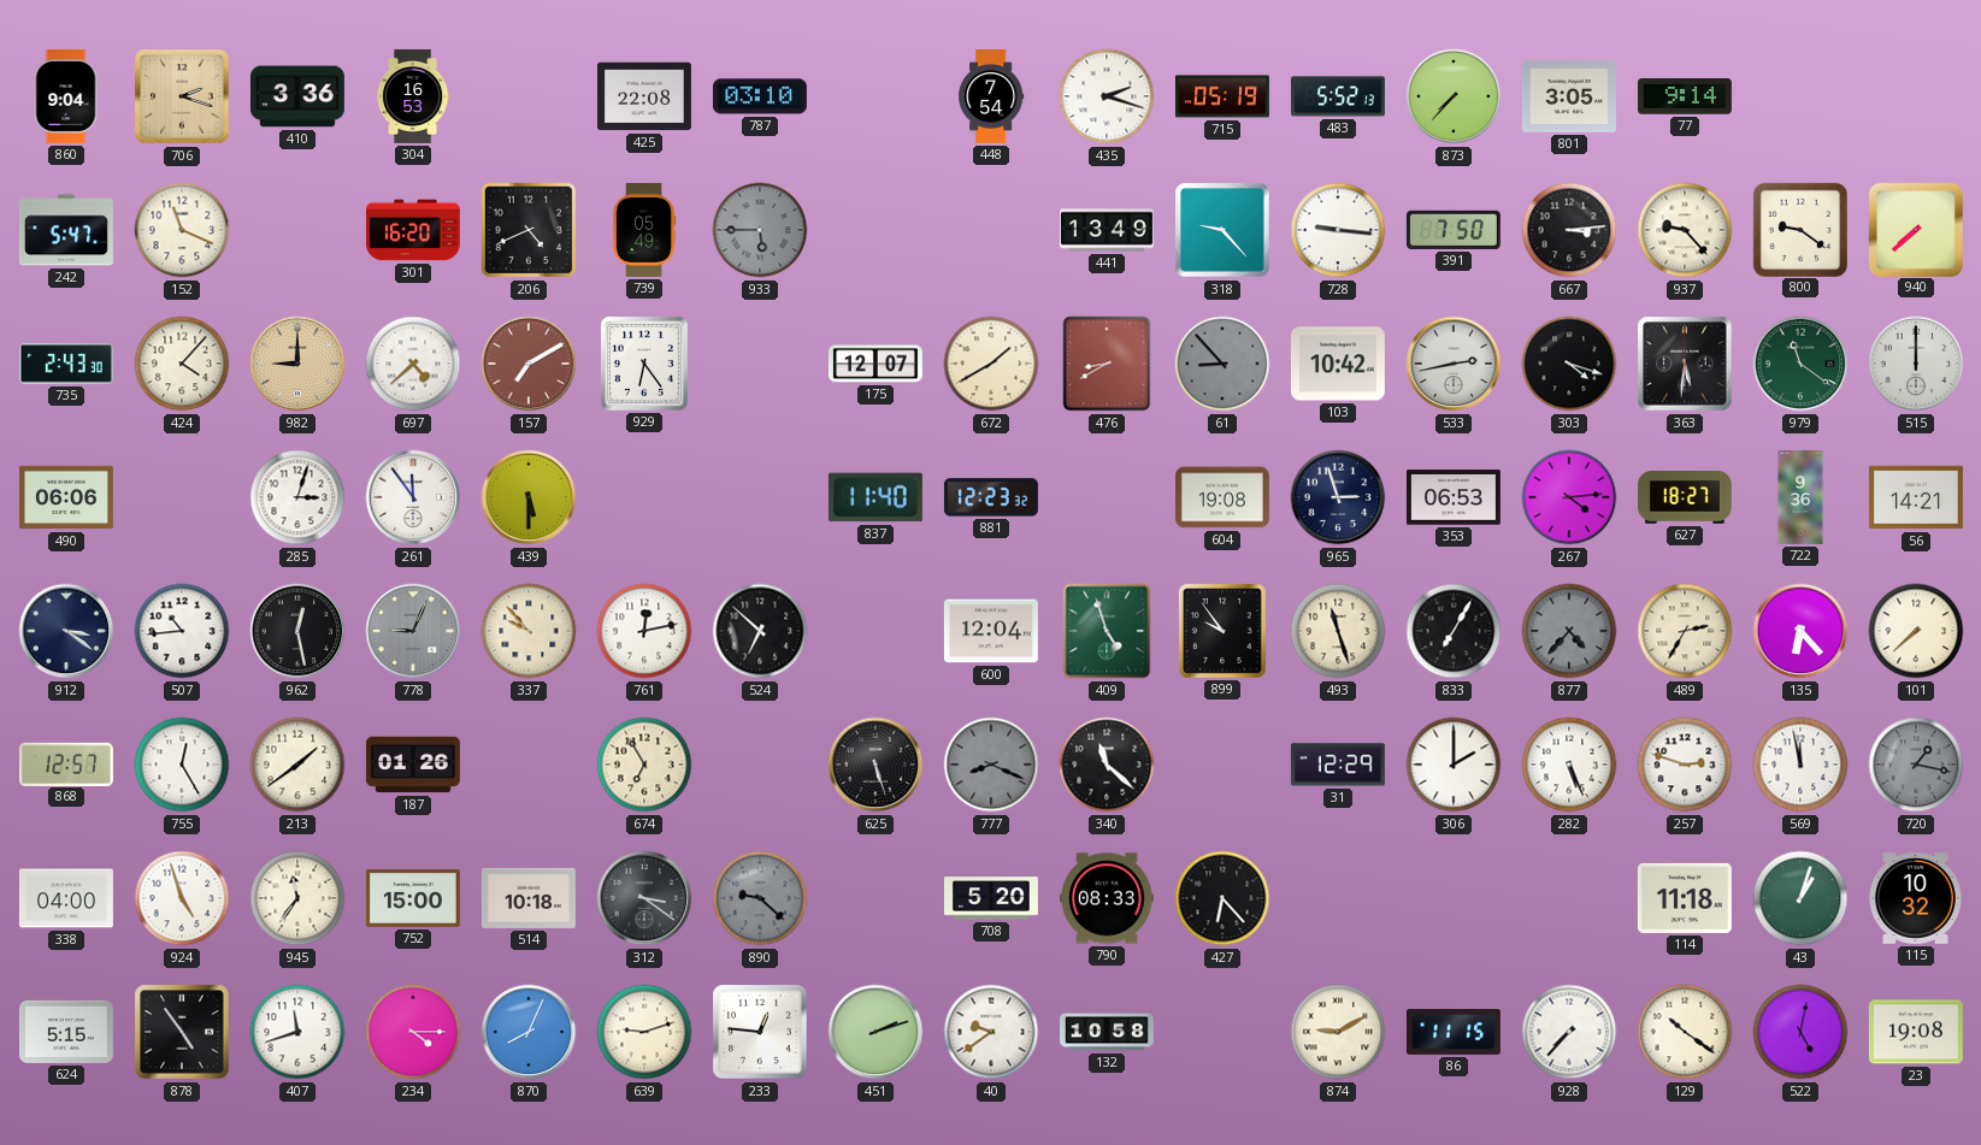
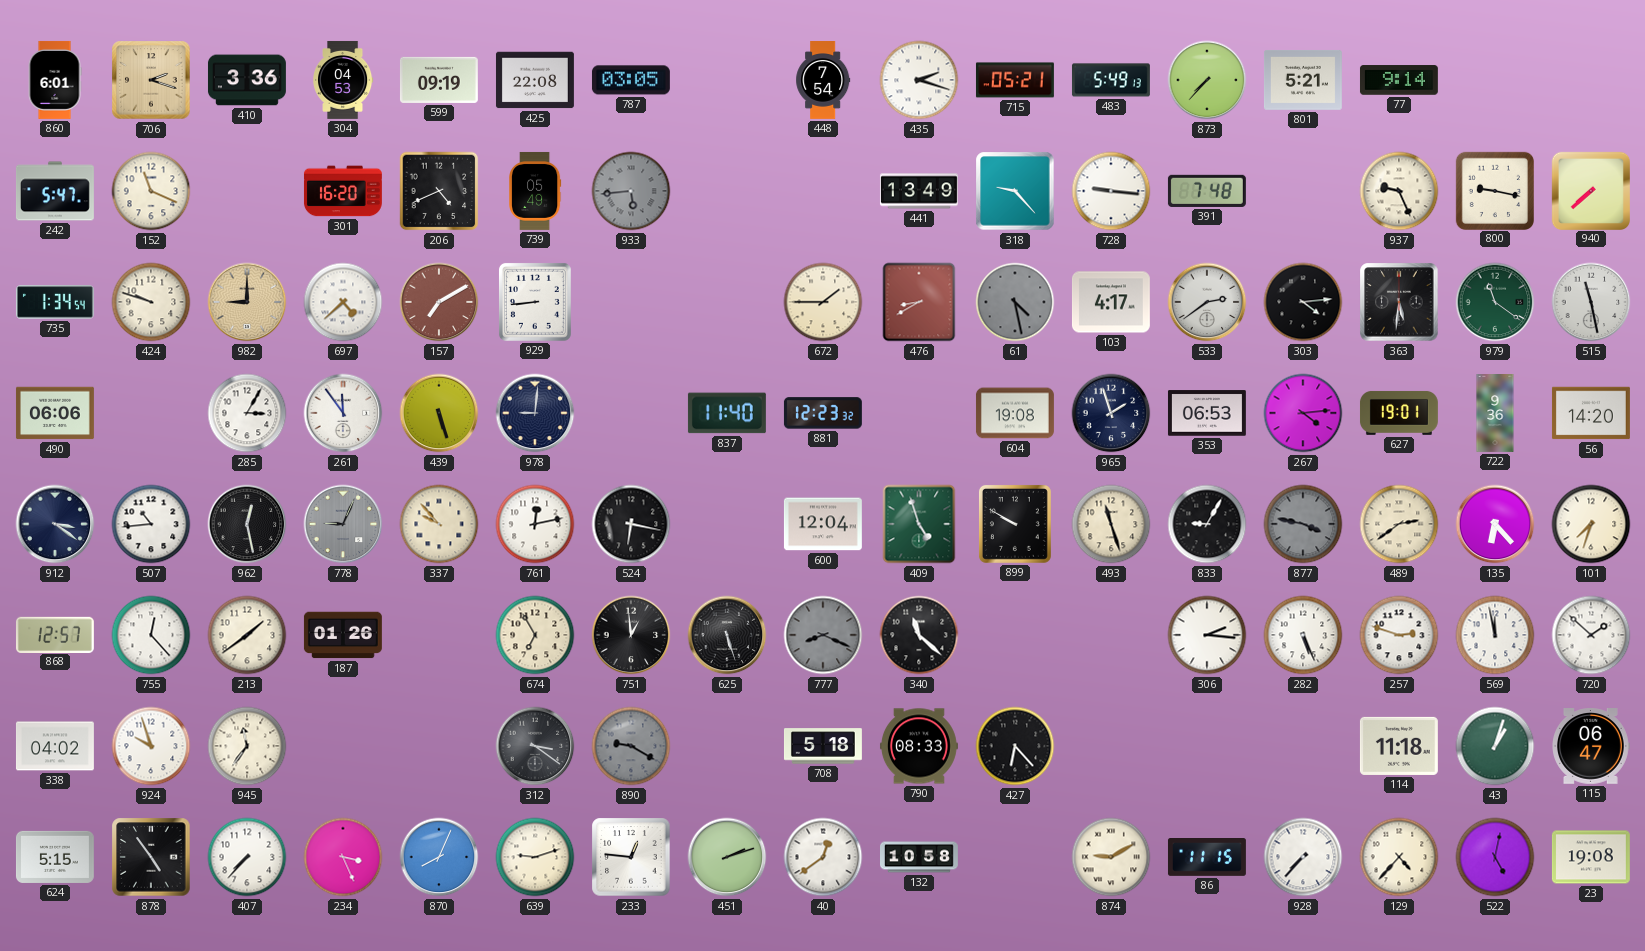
860: 9:04 -> 6:01
304: 16:53 -> 04:53
599: none -> 09:19
787: 03:10 -> 03:05
715: 05:19 -> 05:21
483: 5:52 -> 5:49
801: 3:05 -> 5:21
933: 5:45 -> 5:44
391: 7:50 -> 7:48
667: 3:14 -> none
937: 9:23 -> 9:26
800: 9:21 -> 9:17
735: 2:43 -> 1:34
424: 4:07 -> 9:48
929: 6:24 -> 8:44
175: 12:07 -> none
672: 1:40 -> 1:45
61: 8:53 -> 4:28
103: 10:42 -> 4:17
533: 2:43 -> 2:39
303: 4:18 -> 4:14
515: 12:00 -> 11:28
285: 3:03 -> 3:05
439: 5:30 -> 5:27
978: none -> 9:01
965: 2:57 -> 1:57
627: 18:27 -> 19:01
56: 14:21 -> 14:20
524: 6:52 -> 6:17
899: 9:54 -> 9:50
833: 7:05 -> 9:05
877: 4:37 -> 3:47
489: 2:35 -> 2:39
101: 7:38 -> 7:33
755: 12:25 -> 12:23
751: none -> 12:59
31: 12:29 -> none
306: 2:00 -> 2:16
720: 1:17 -> 1:52
720 dial: grey -> white
338: 04:00 -> 04:02
924: 4:57 -> 9:57
752: 15:00 -> none
514: 10:18 -> none
890: 9:22 -> 9:20
708: 5:20 -> 5:18
115: 10:32 -> 06:47
407: 11:42 -> 7:37
234: 4:15 -> 3:26
40: 9:39 -> 12:39
129: 10:21 -> 4:37
